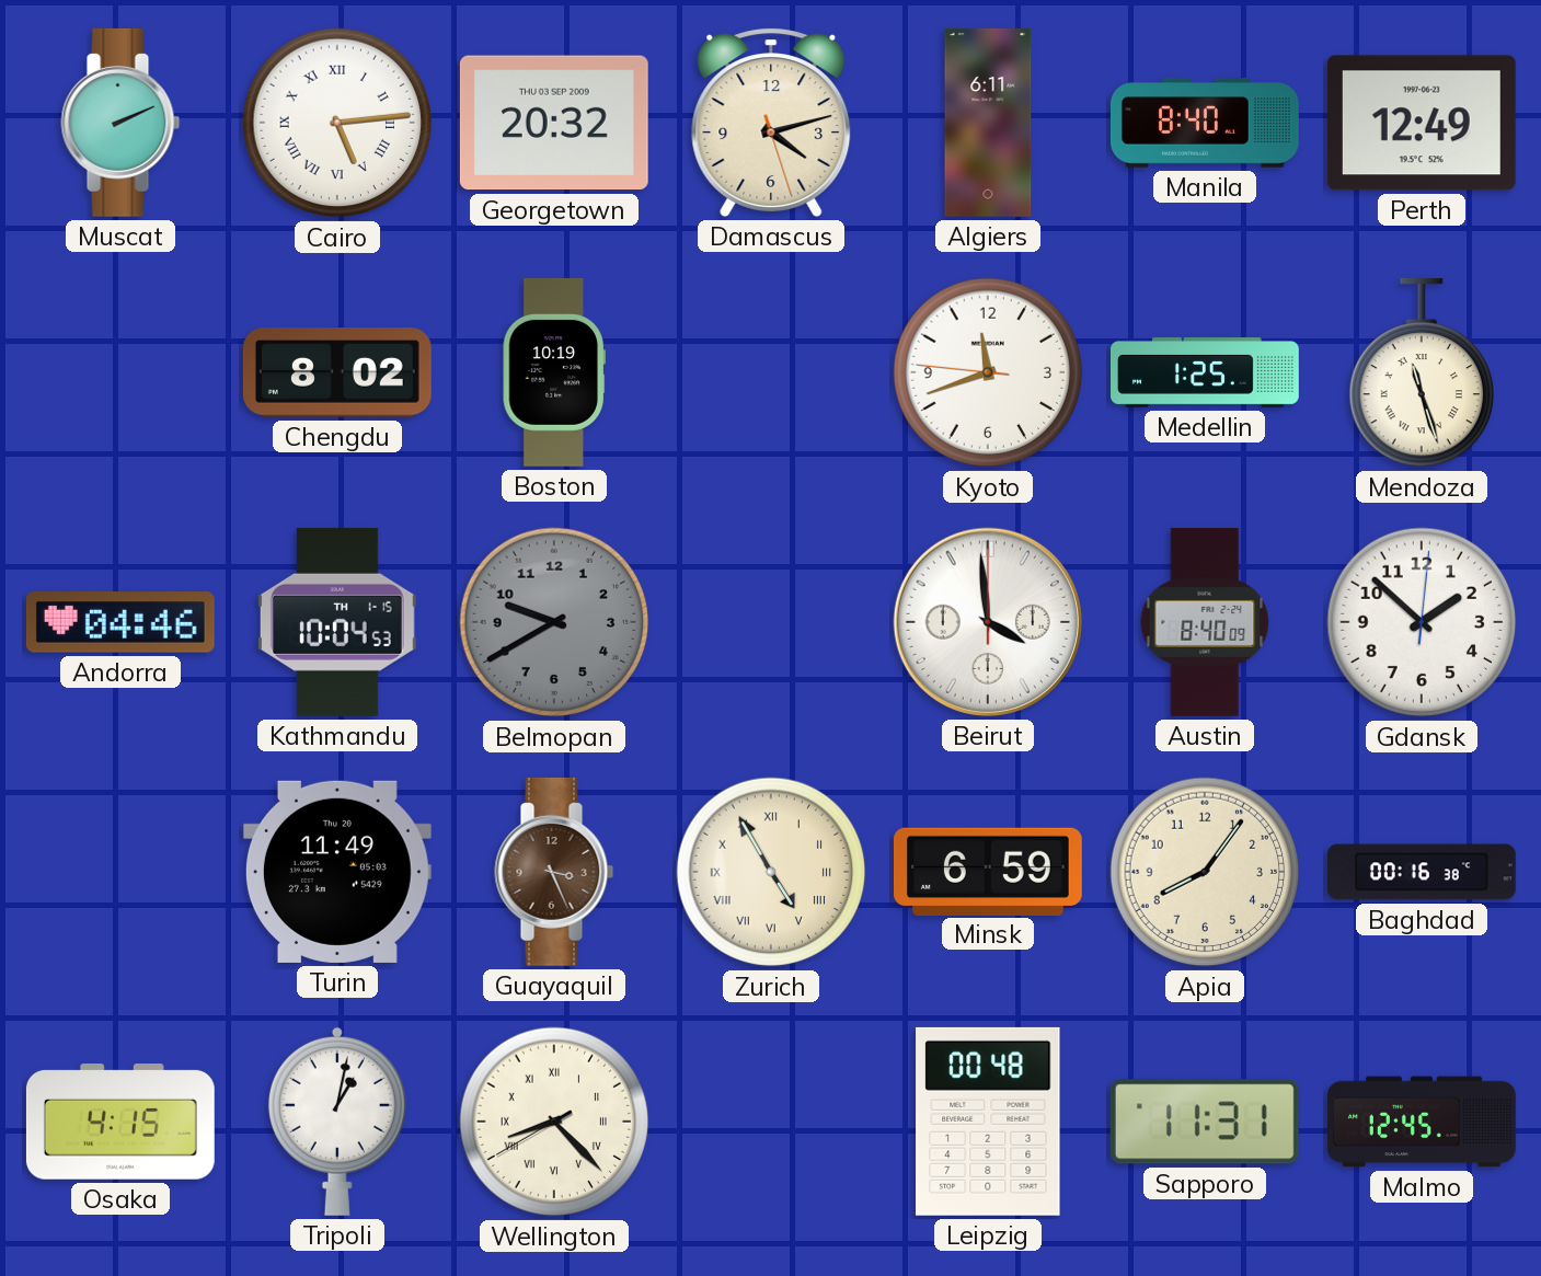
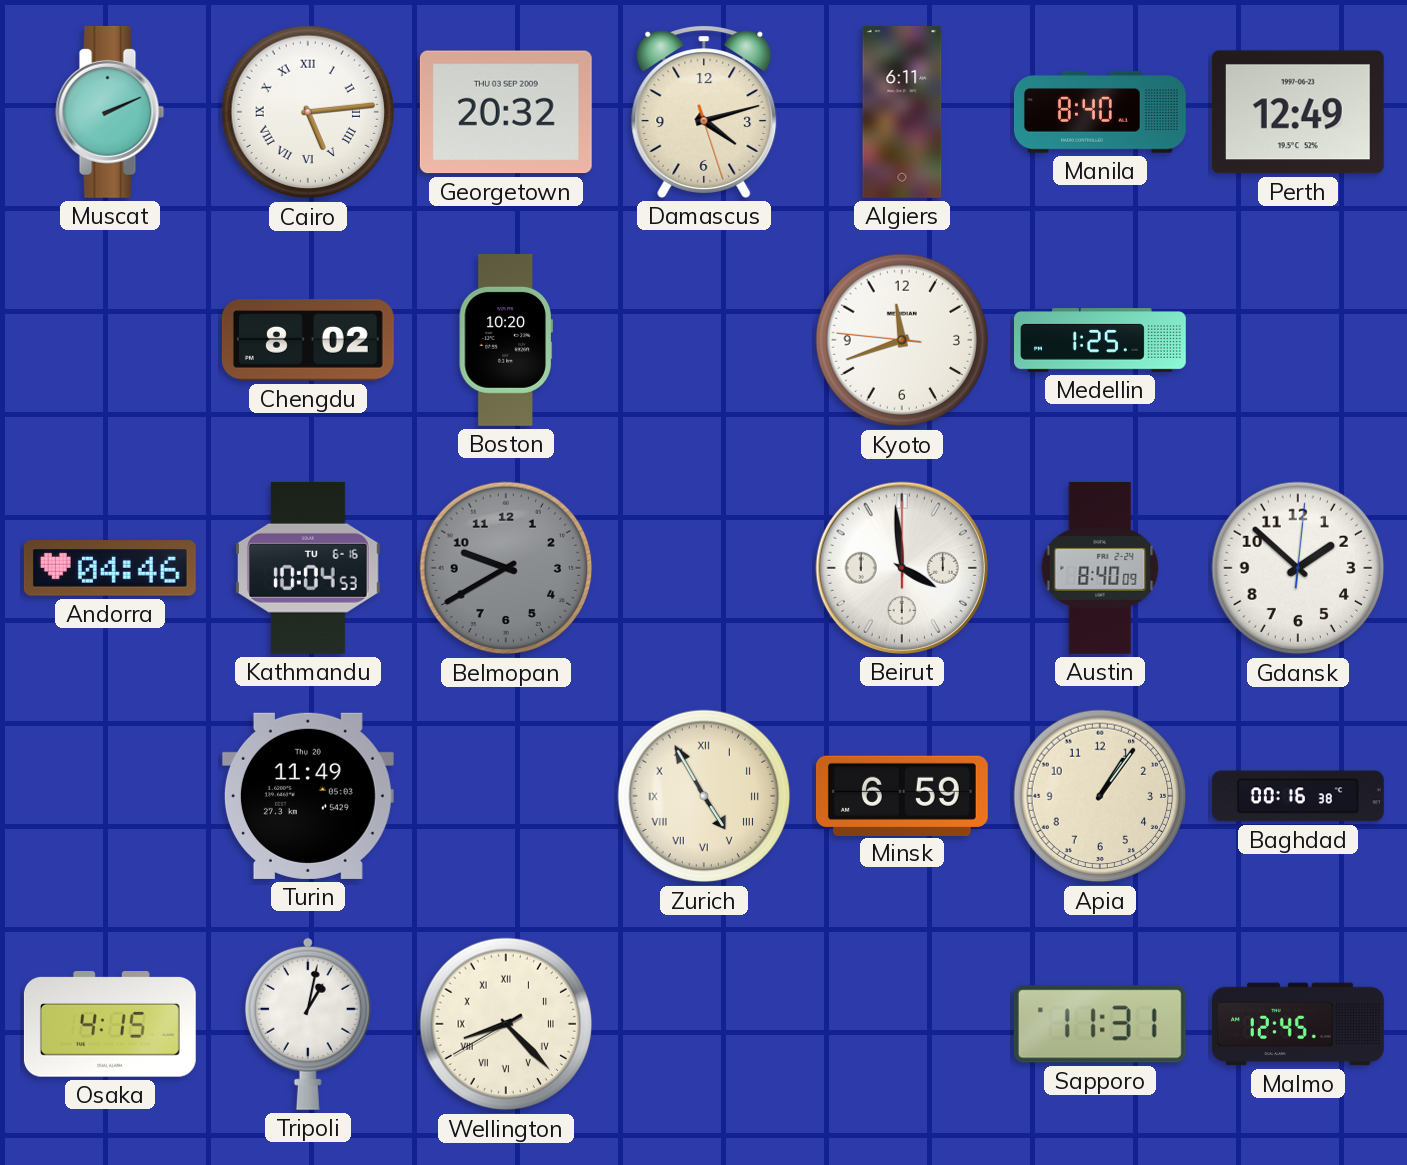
Boston: 10:19 -> 10:20
Mendoza: 11:27 -> none
Kathmandu date: TH 1-15 -> TU 6-16
Guayaquil: 3:26 -> none
Apia: 8:06 -> 1:06
Leipzig: 00:48 -> none
